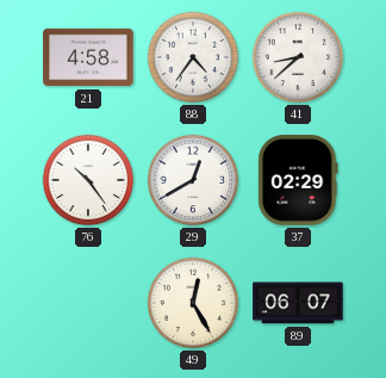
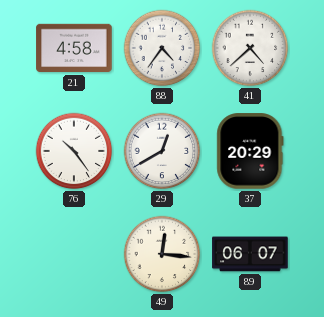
41: 8:38 -> 4:38
37: 02:29 -> 20:29
49: 12:25 -> 12:16
